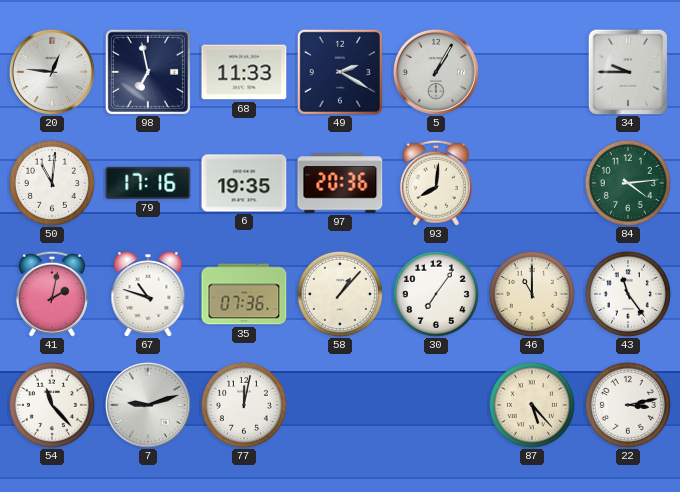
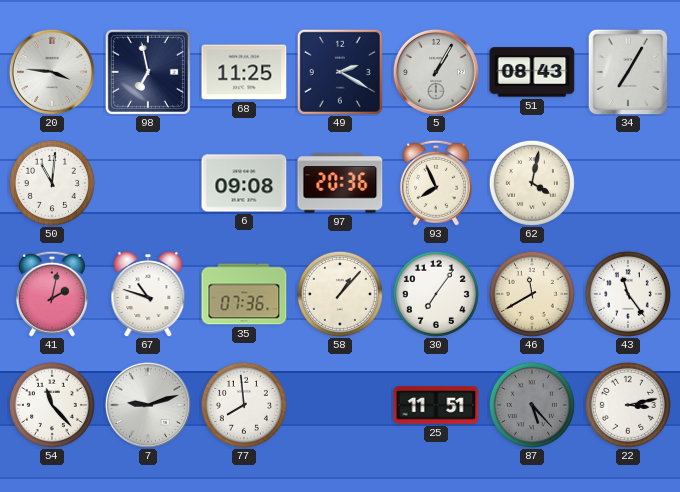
20: 12:46 -> 3:46
68: 11:33 -> 11:25
51: none -> 08:43
34: 9:45 -> 7:05
79: 17:16 -> none
6: 19:35 -> 09:08
93: 8:01 -> 7:56
62: none -> 4:02
84: 4:14 -> none
46: 11:00 -> 11:40
77: 12:02 -> 7:59
25: none -> 11:51
87 dial: cream -> grey
